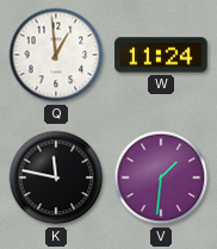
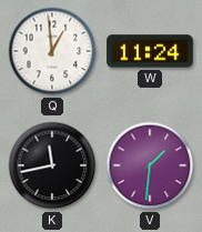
K: 11:47 -> 11:43
